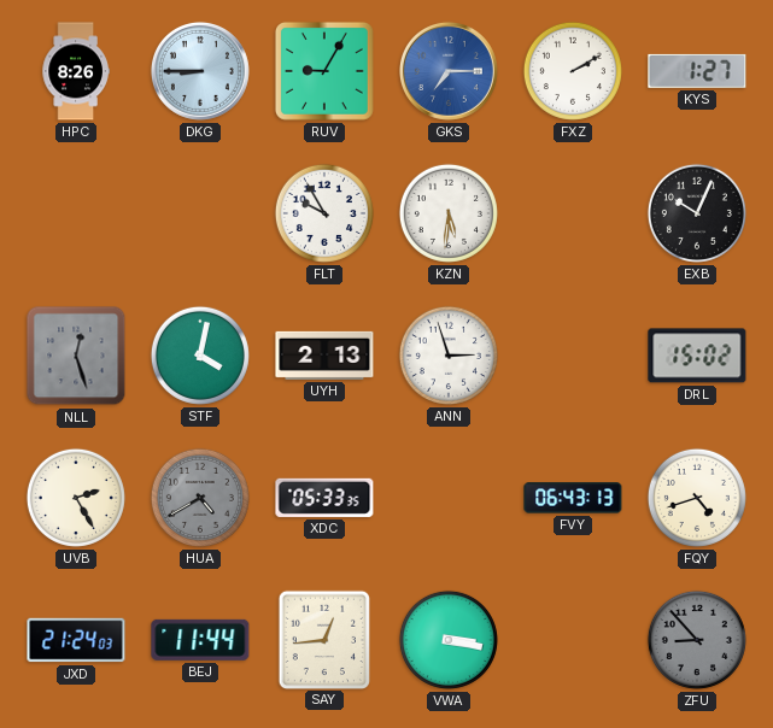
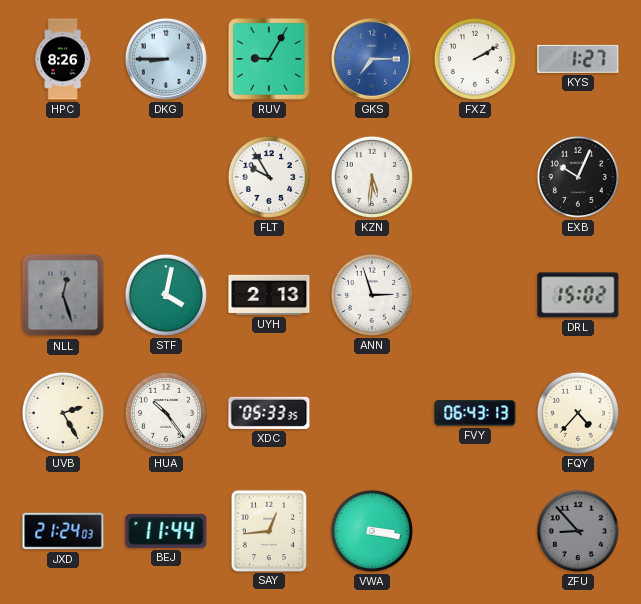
HUA: 4:40 -> 10:24
HUA dial: grey -> white
FQY: 4:42 -> 4:37
